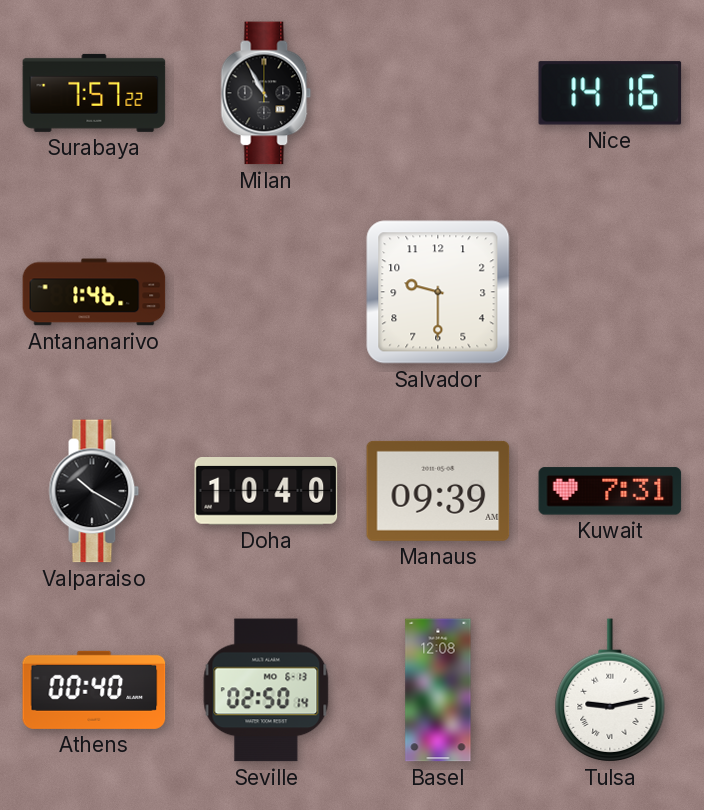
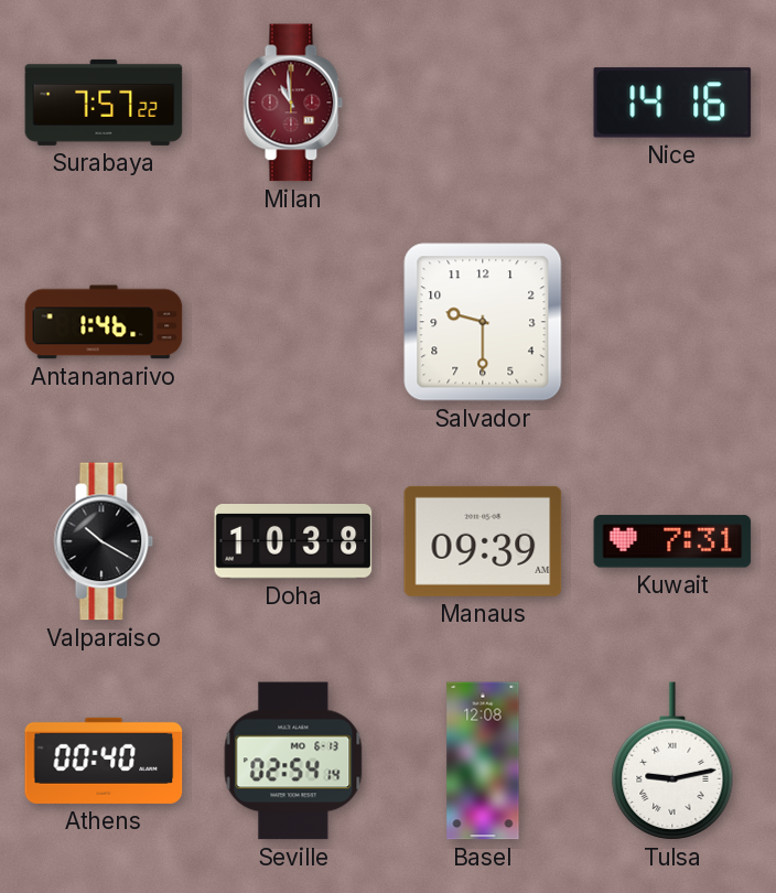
Milan: 10:55 -> 10:59
Milan dial: black -> burgundy
Doha: 10:40 -> 10:38
Seville: 02:50 -> 02:54
